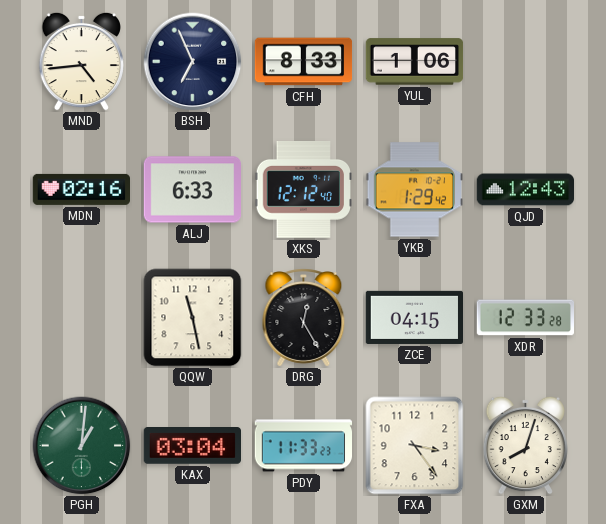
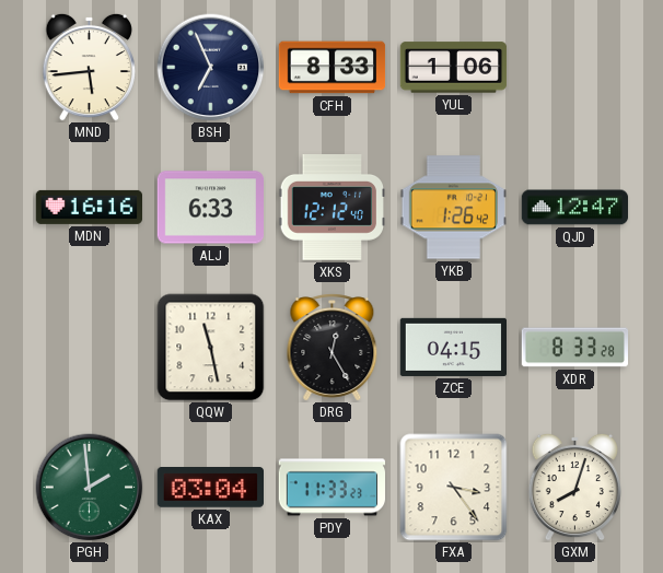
MND: 4:44 -> 5:44
MDN: 02:16 -> 16:16
YKB: 1:29 -> 1:26
QJD: 12:43 -> 12:47
XDR: 12:33 -> 8:33
PGH: 1:01 -> 1:59
